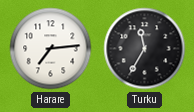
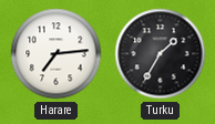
Turku: 11:35 -> 1:35
